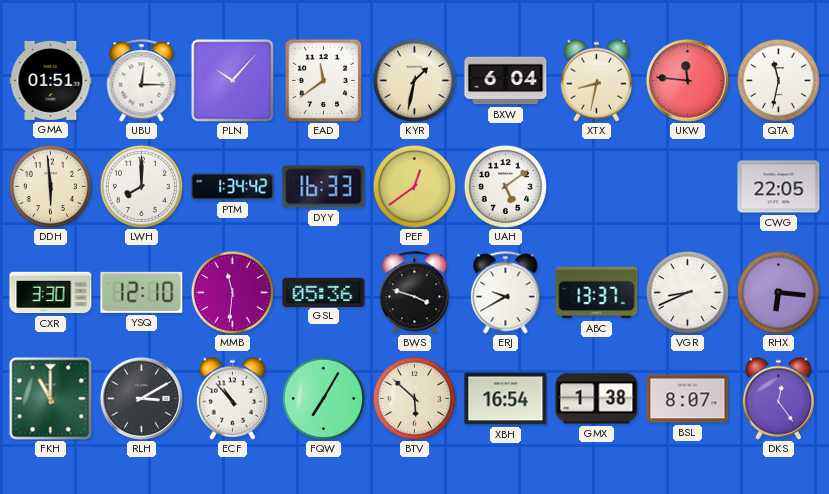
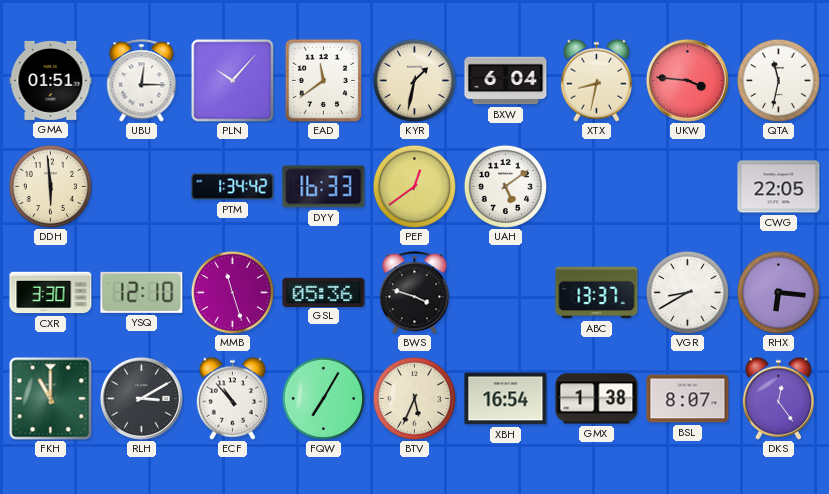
UKW: 11:46 -> 3:46
LWH: 8:00 -> none
MMB: 11:31 -> 11:27
ERJ: 9:40 -> none
VGR: 8:41 -> 8:40
BTV: 5:52 -> 5:34
